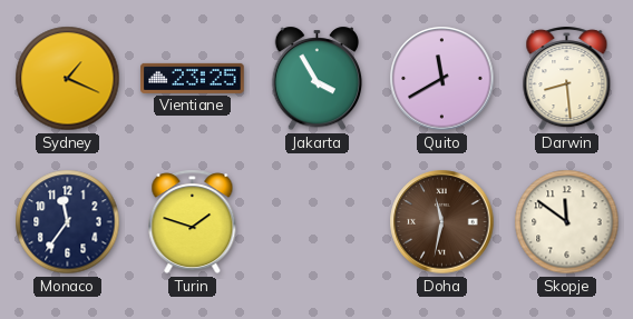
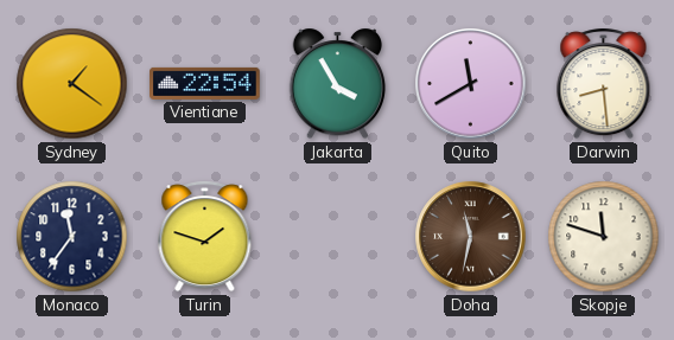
Sydney: 1:19 -> 1:21
Vientiane: 23:25 -> 22:54
Skopje: 11:51 -> 11:48
